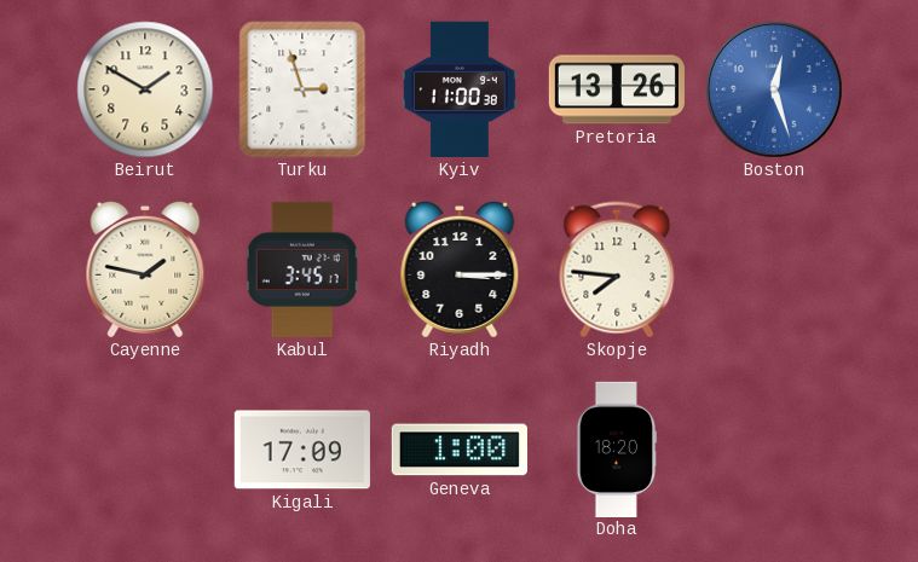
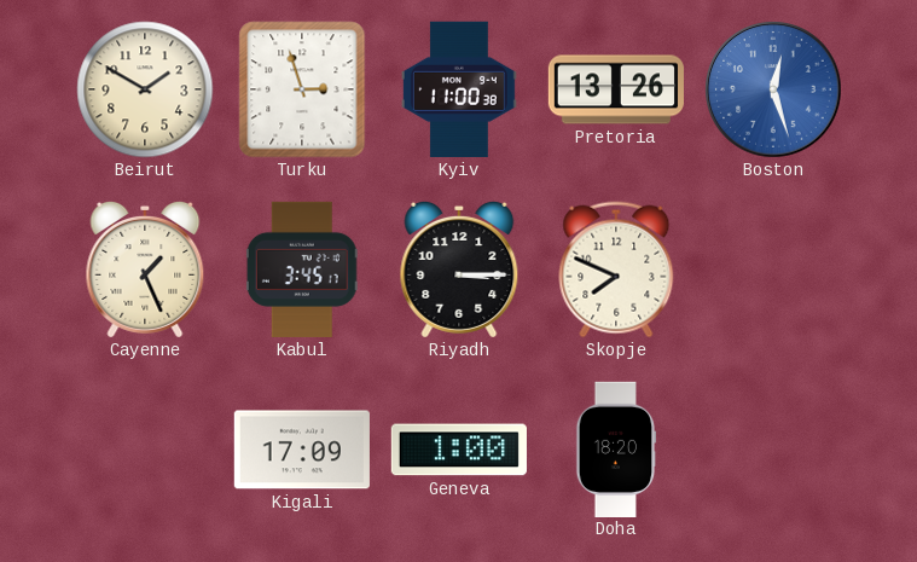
Cayenne: 1:47 -> 1:26
Skopje: 7:46 -> 7:49
